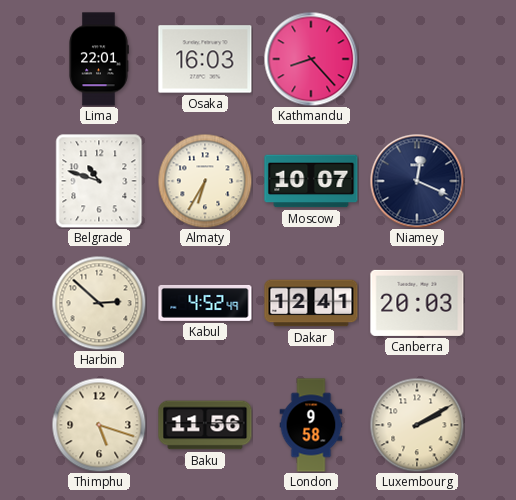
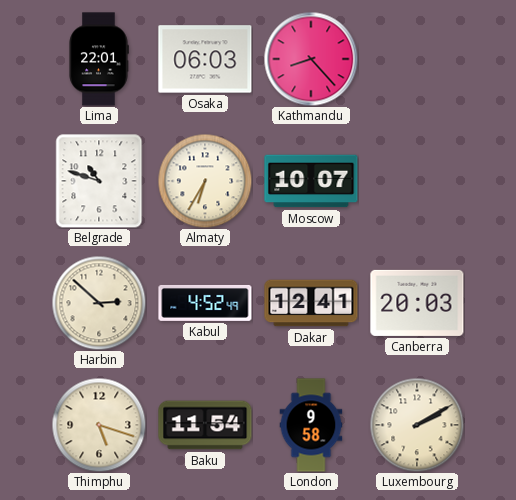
Osaka: 16:03 -> 06:03
Niamey: 12:19 -> none
Baku: 11:56 -> 11:54
